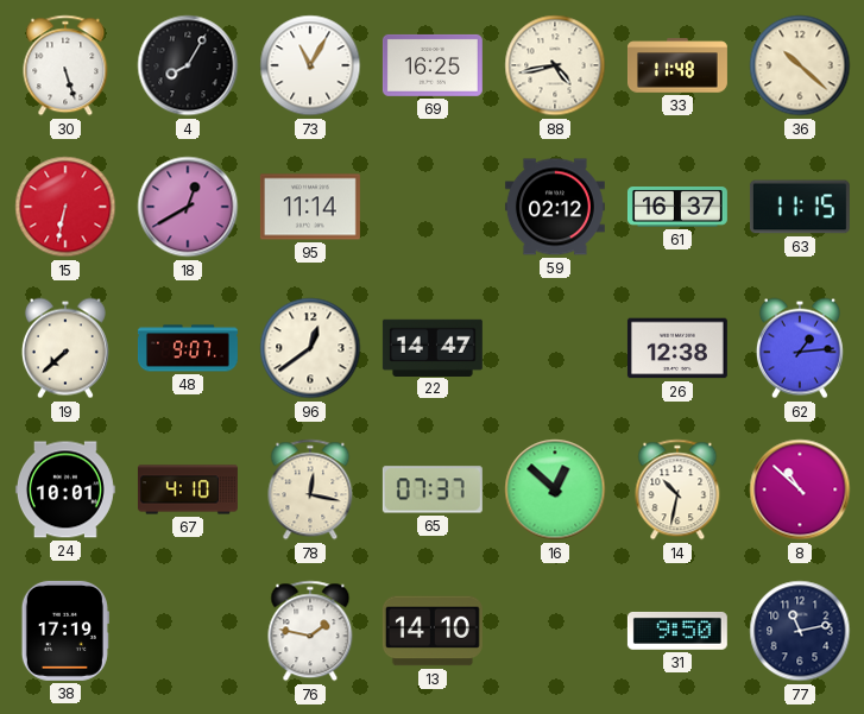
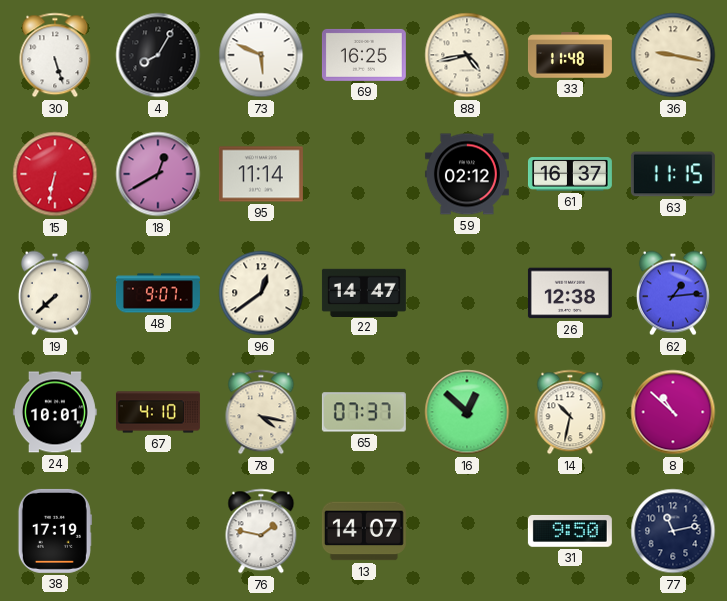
73: 11:05 -> 5:49
36: 10:22 -> 9:17
78: 12:17 -> 4:17
13: 14:10 -> 14:07
